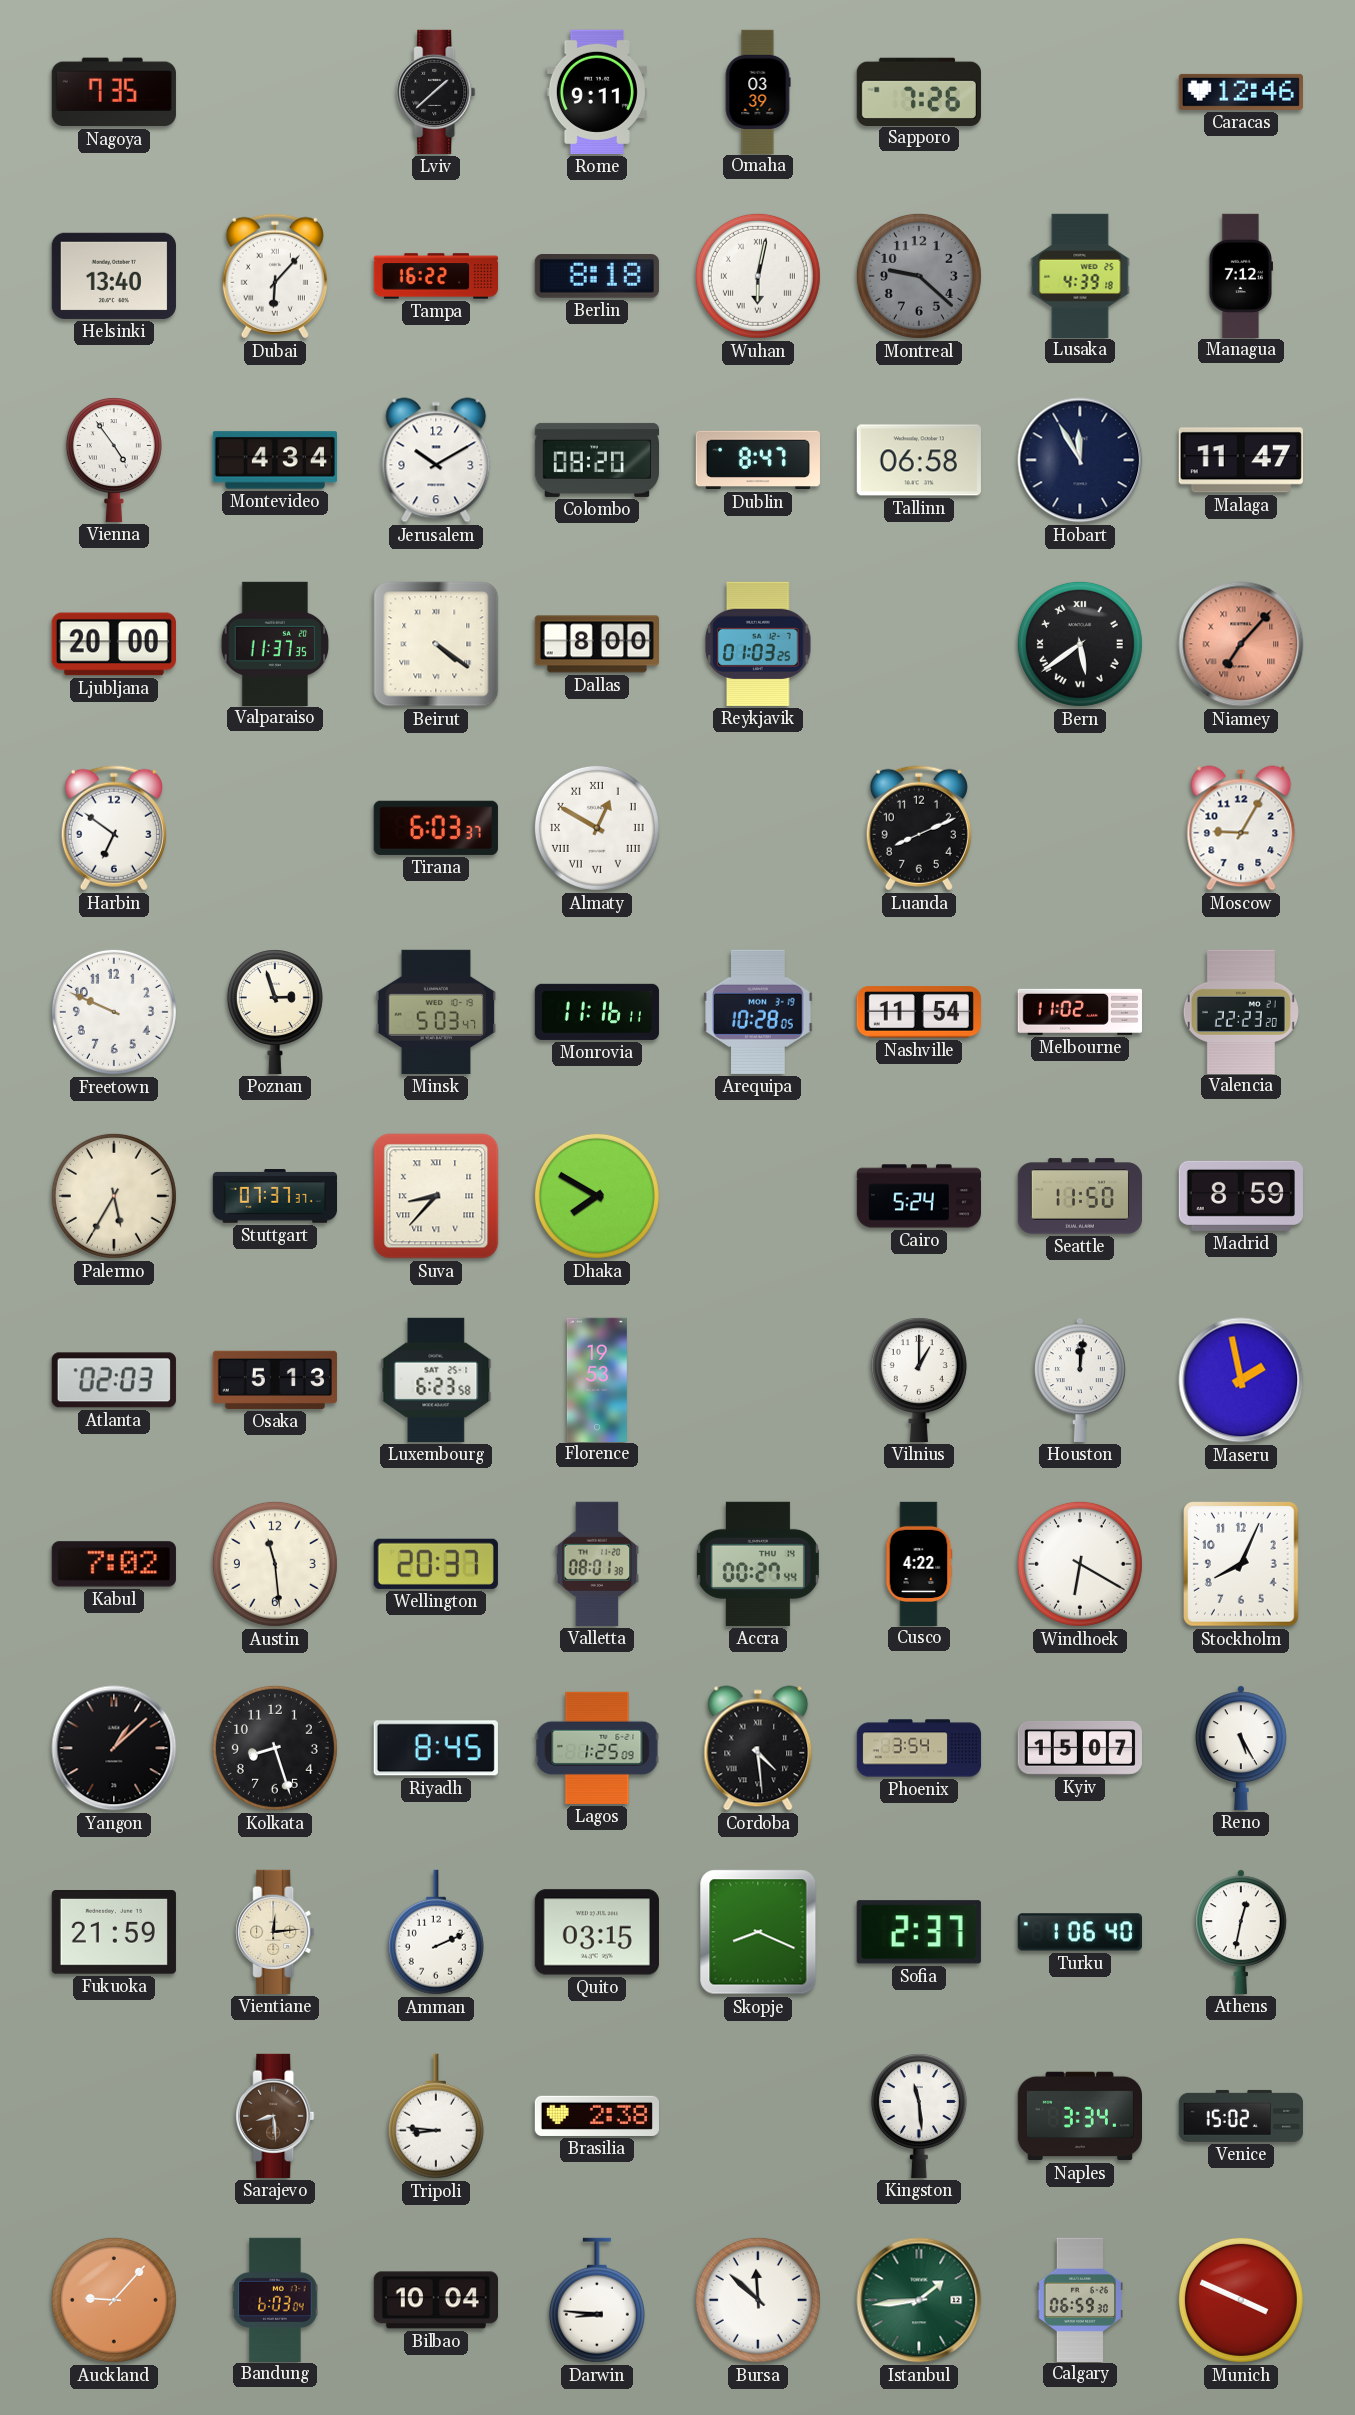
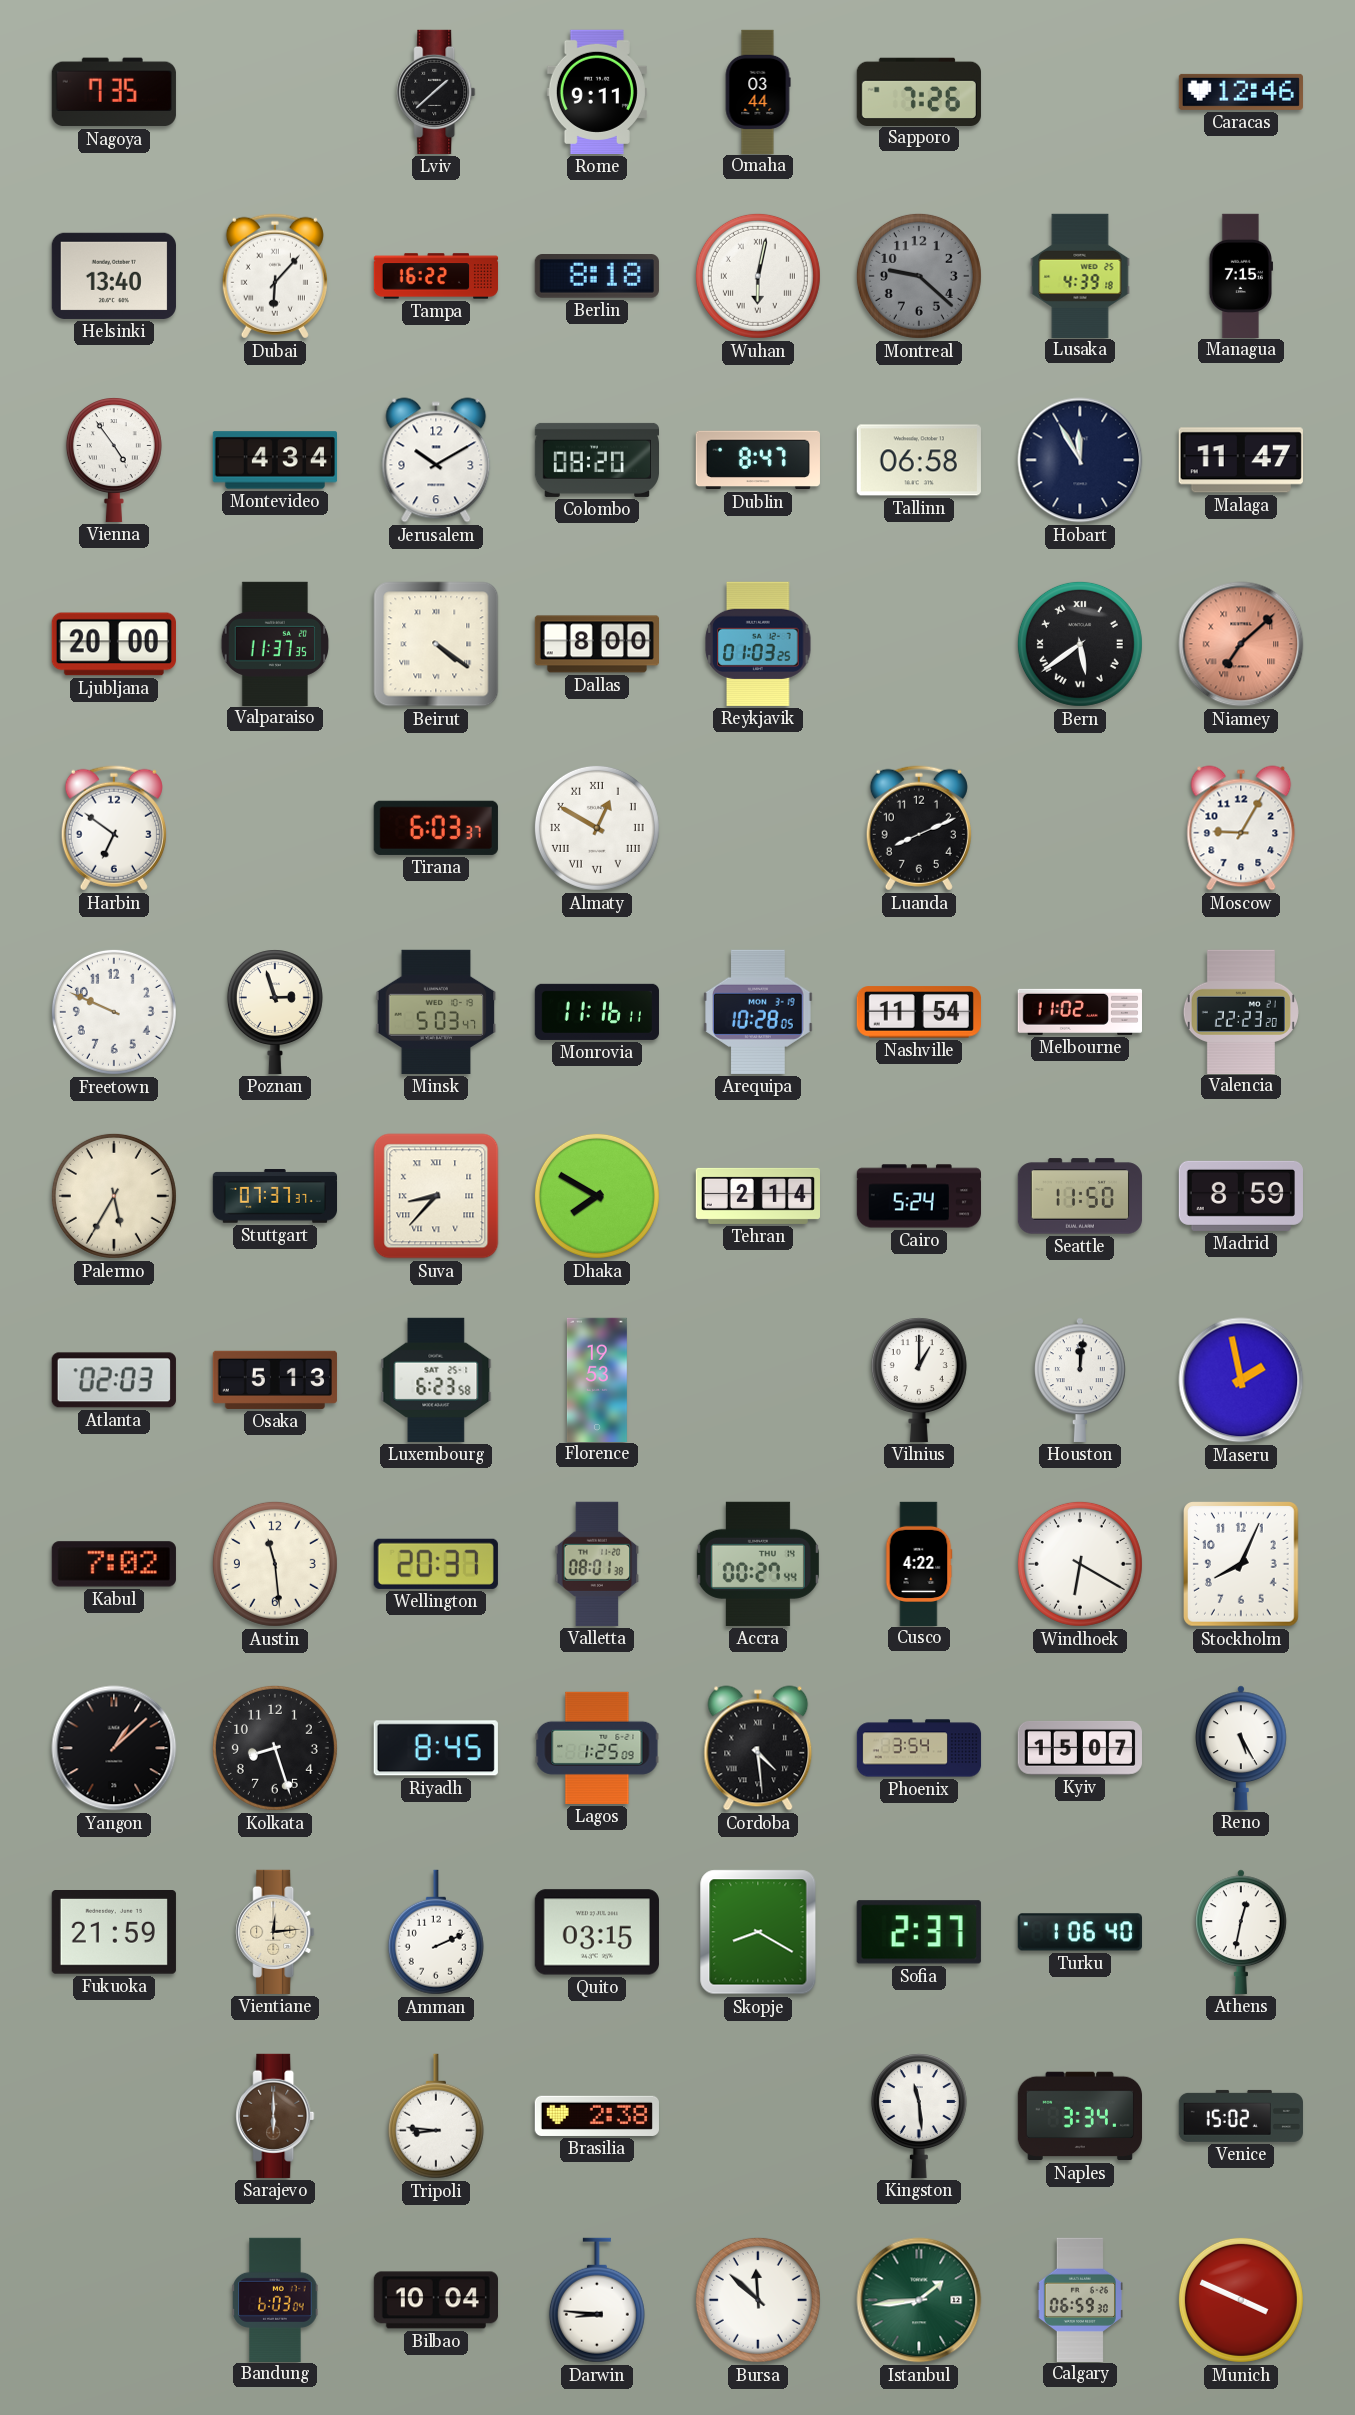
Omaha: 03:39 -> 03:44
Managua: 7:12 -> 7:15
Niamey: 7:07 -> 7:08
Tehran: none -> 2:14
Skopje: 8:19 -> 8:20
Sarajevo: 8:29 -> 6:00
Auckland: 9:07 -> none
